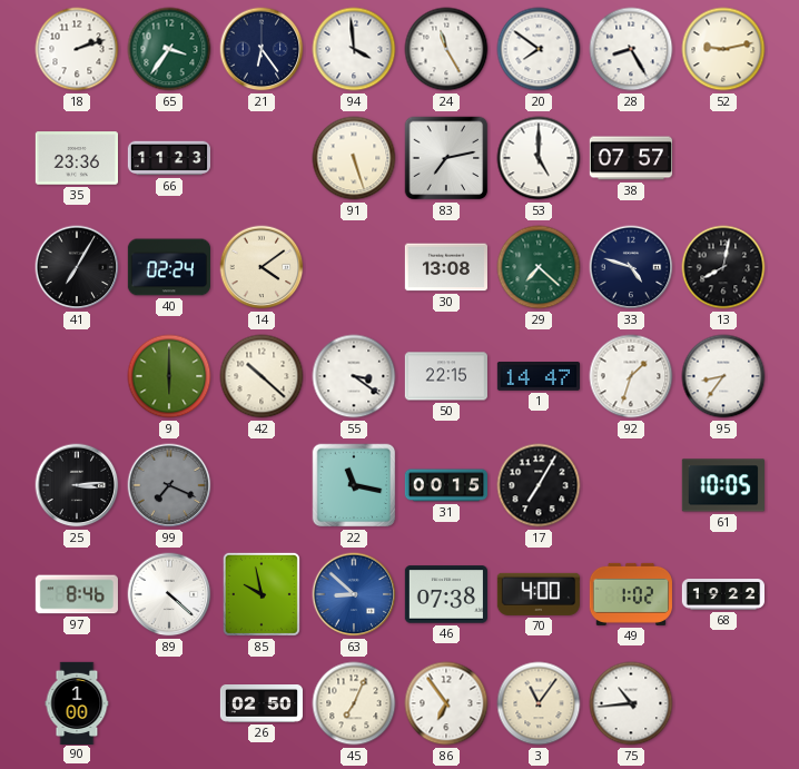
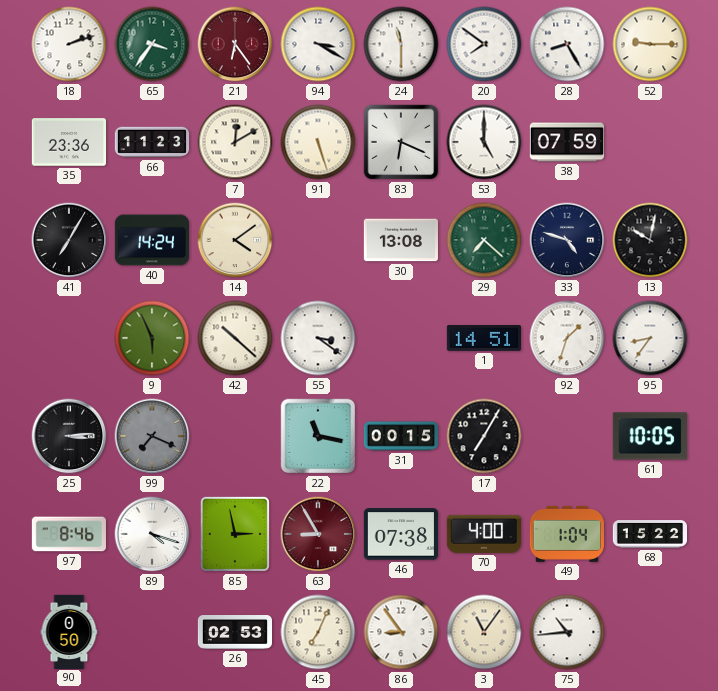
21 dial: navy -> burgundy
94: 3:59 -> 3:20
24: 11:25 -> 11:30
52: 9:13 -> 9:15
7: none -> 12:10
83: 7:13 -> 6:19
38: 07:57 -> 07:59
40: 02:24 -> 14:24
13: 8:02 -> 10:02
9: 6:00 -> 5:56
50: 22:15 -> none
1: 14:47 -> 14:51
89: 4:22 -> 4:18
85: 9:58 -> 2:58
63: 8:52 -> 8:55
63 dial: blue -> burgundy
49: 1:02 -> 1:04
68: 19:22 -> 15:22
90: 1:00 -> 0:50
26: 02:50 -> 02:53
86: 6:54 -> 8:54
